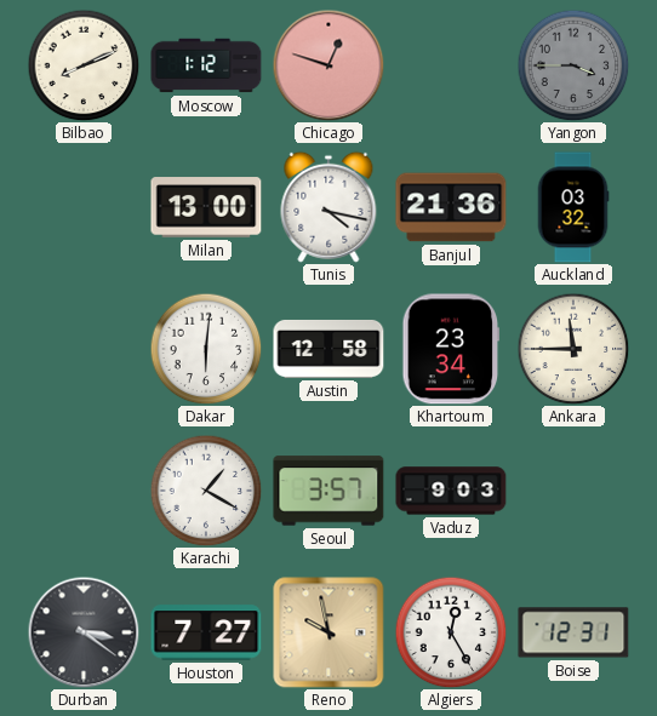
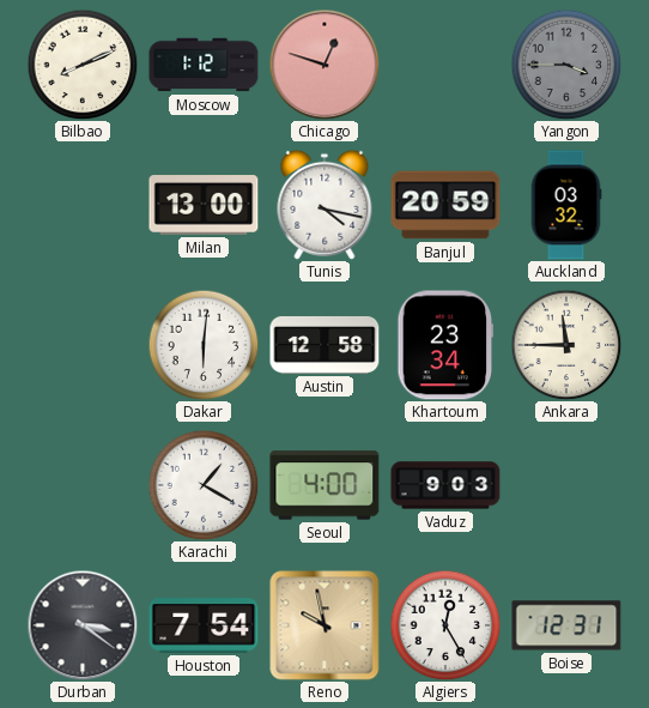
Banjul: 21:36 -> 20:59
Seoul: 3:57 -> 4:00
Houston: 7:27 -> 7:54
